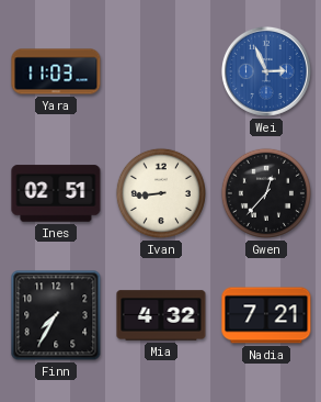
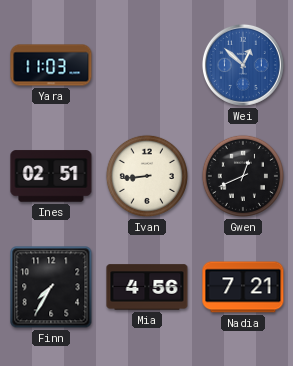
Wei: 2:56 -> 12:52
Gwen: 12:37 -> 12:41
Mia: 4:32 -> 4:56
